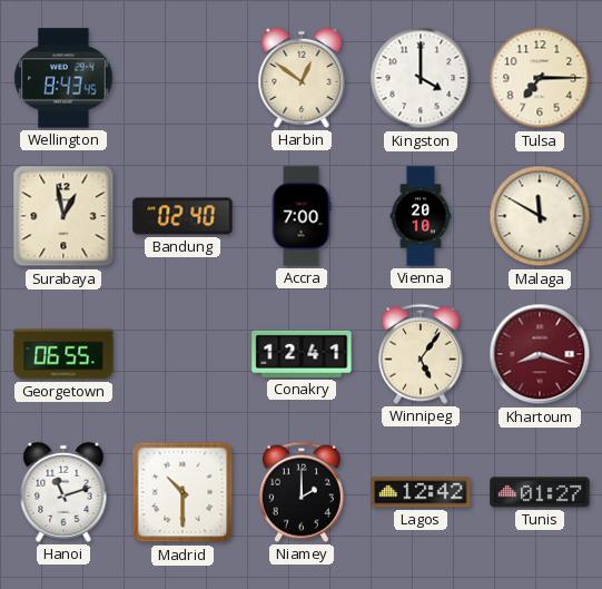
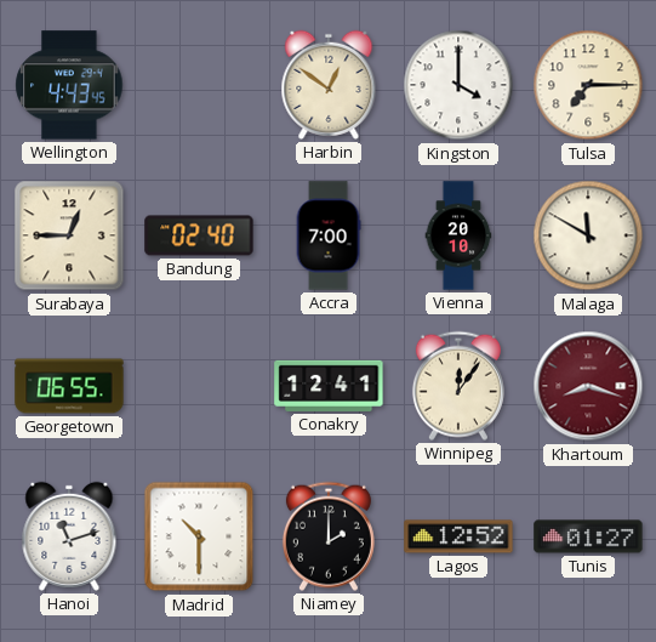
Wellington: 8:43 -> 4:43
Surabaya: 12:58 -> 12:45
Winnipeg: 5:06 -> 12:06
Lagos: 12:42 -> 12:52
